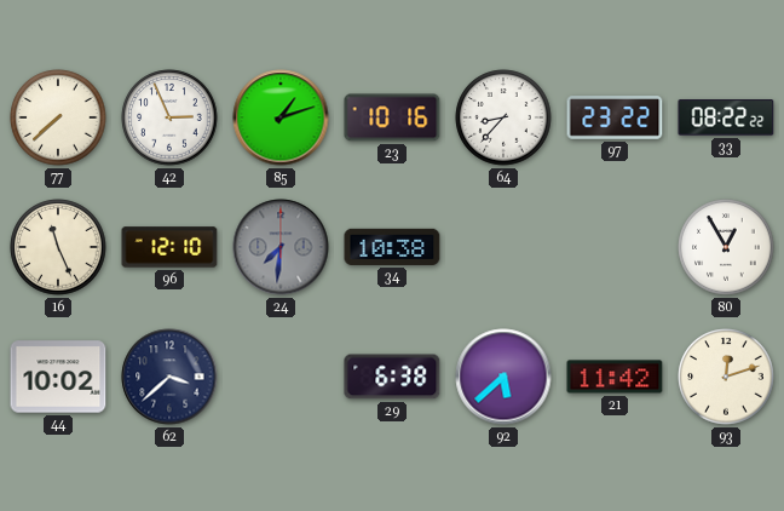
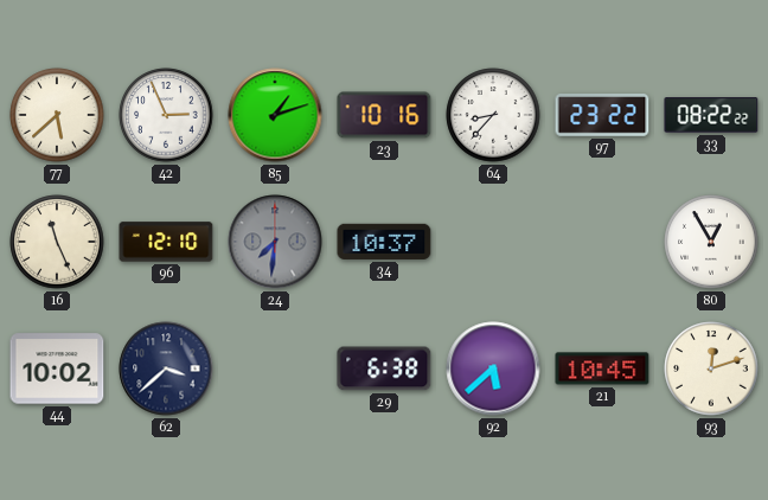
77: 7:38 -> 5:38
34: 10:38 -> 10:37
21: 11:42 -> 10:45
